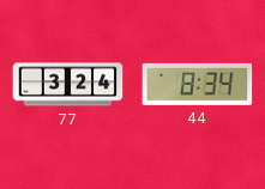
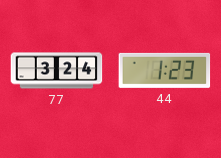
44: 8:34 -> 1:23
